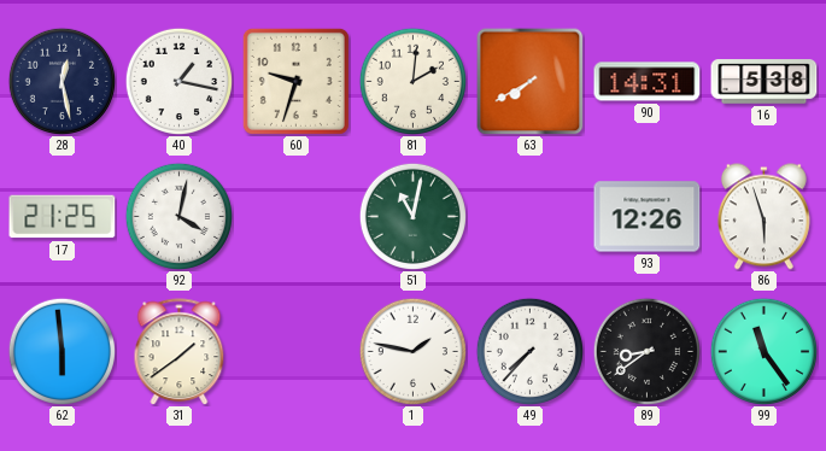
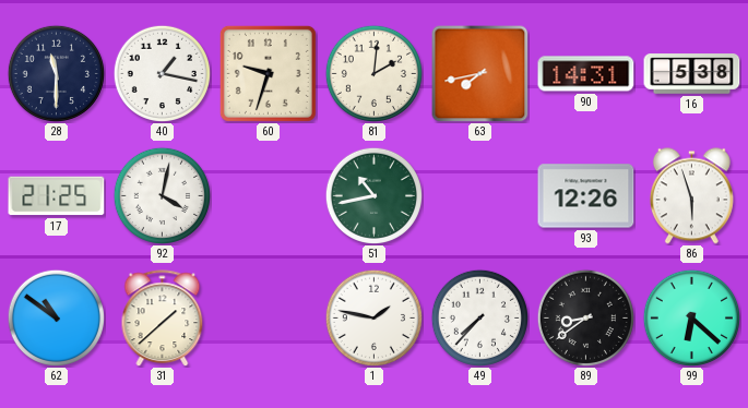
28: 12:28 -> 11:30
63: 7:40 -> 7:43
51: 11:02 -> 10:43
62: 5:59 -> 10:51
31: 1:39 -> 1:38
99: 11:24 -> 6:22
